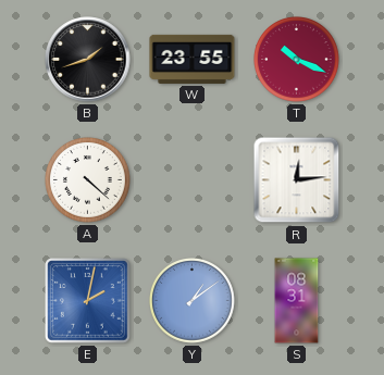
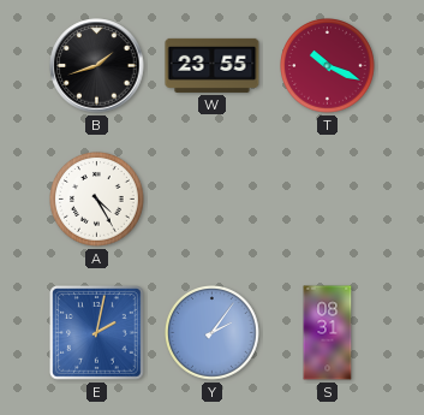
A: 4:22 -> 4:25
R: 12:14 -> none
Y: 1:09 -> 2:06
